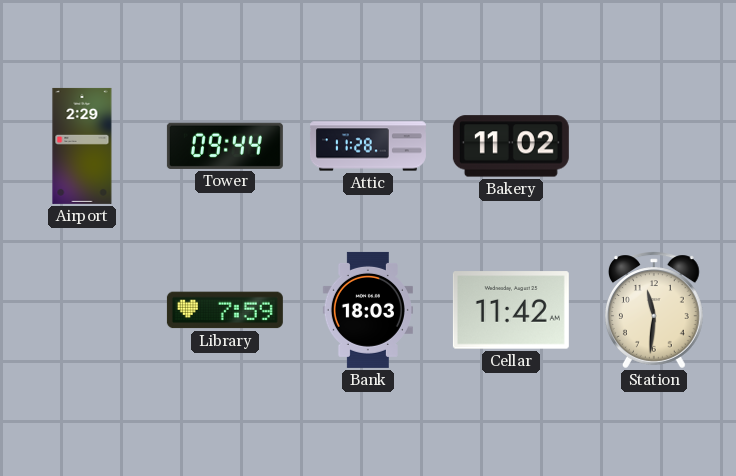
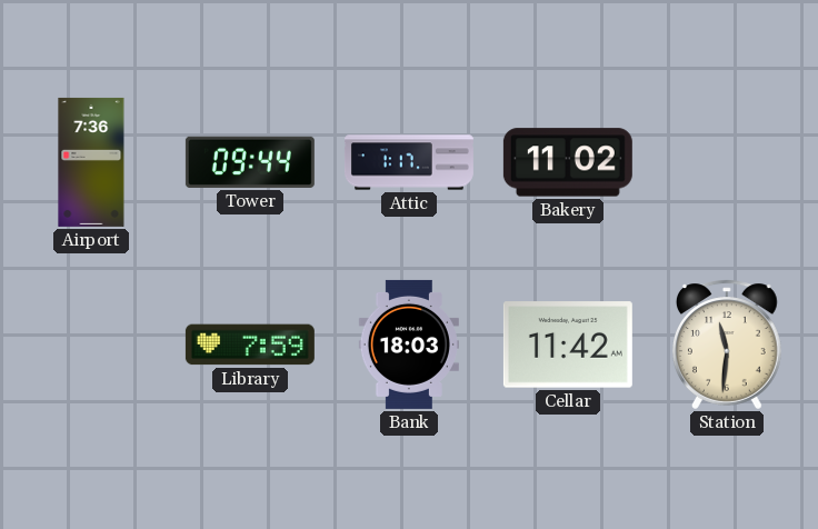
Airport: 2:29 -> 7:36
Attic: 11:28 -> 1:17
